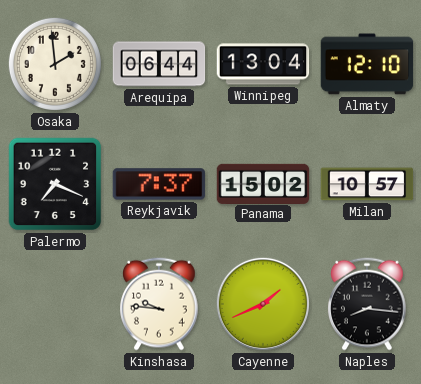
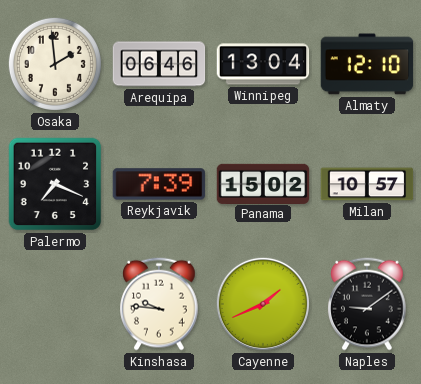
Arequipa: 06:44 -> 06:46
Reykjavik: 7:37 -> 7:39
Naples: 8:16 -> 9:09
